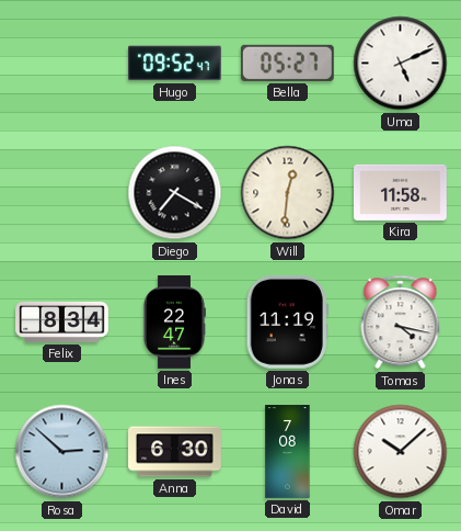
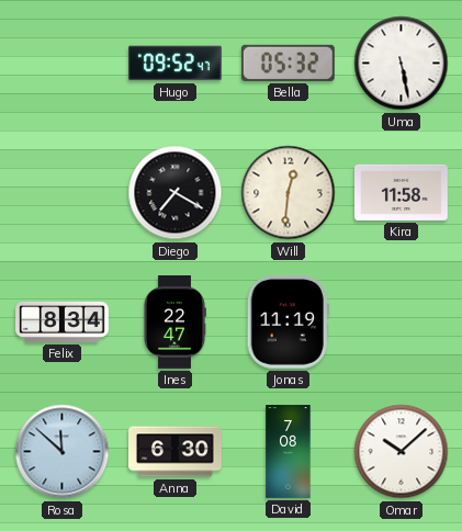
Bella: 05:27 -> 05:32
Uma: 5:11 -> 5:28
Tomas: 4:17 -> none
Rosa: 2:52 -> 11:52
